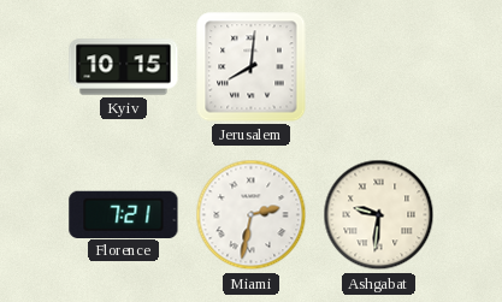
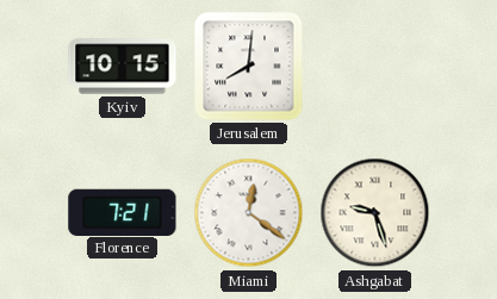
Miami: 2:32 -> 12:21
Ashgabat: 9:31 -> 9:27
